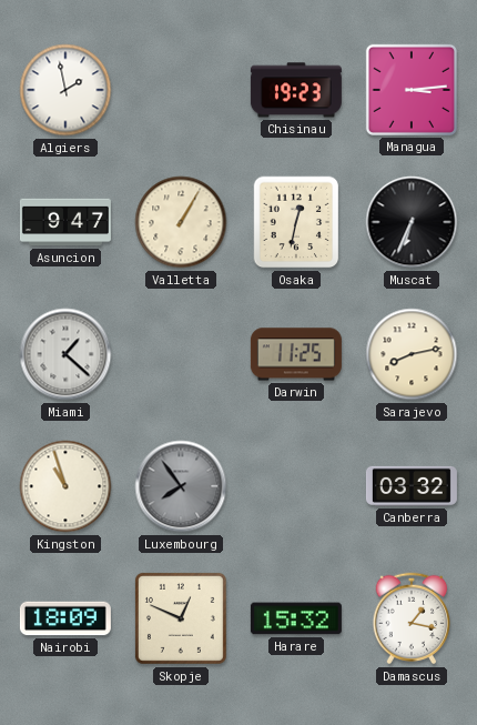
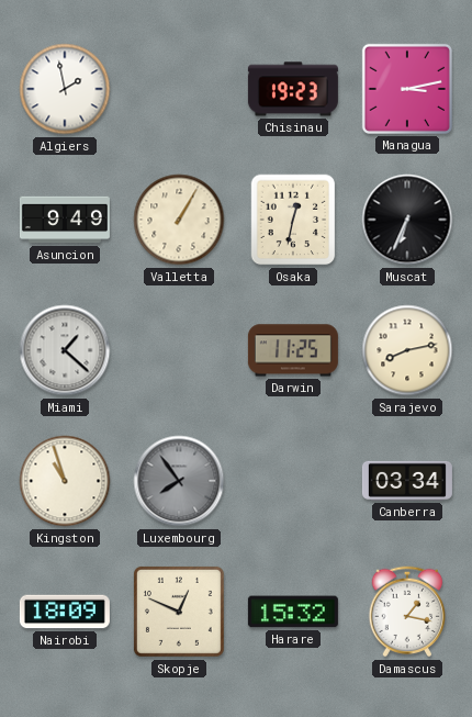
Managua: 3:14 -> 3:13
Asuncion: 9:47 -> 9:49
Canberra: 03:32 -> 03:34
